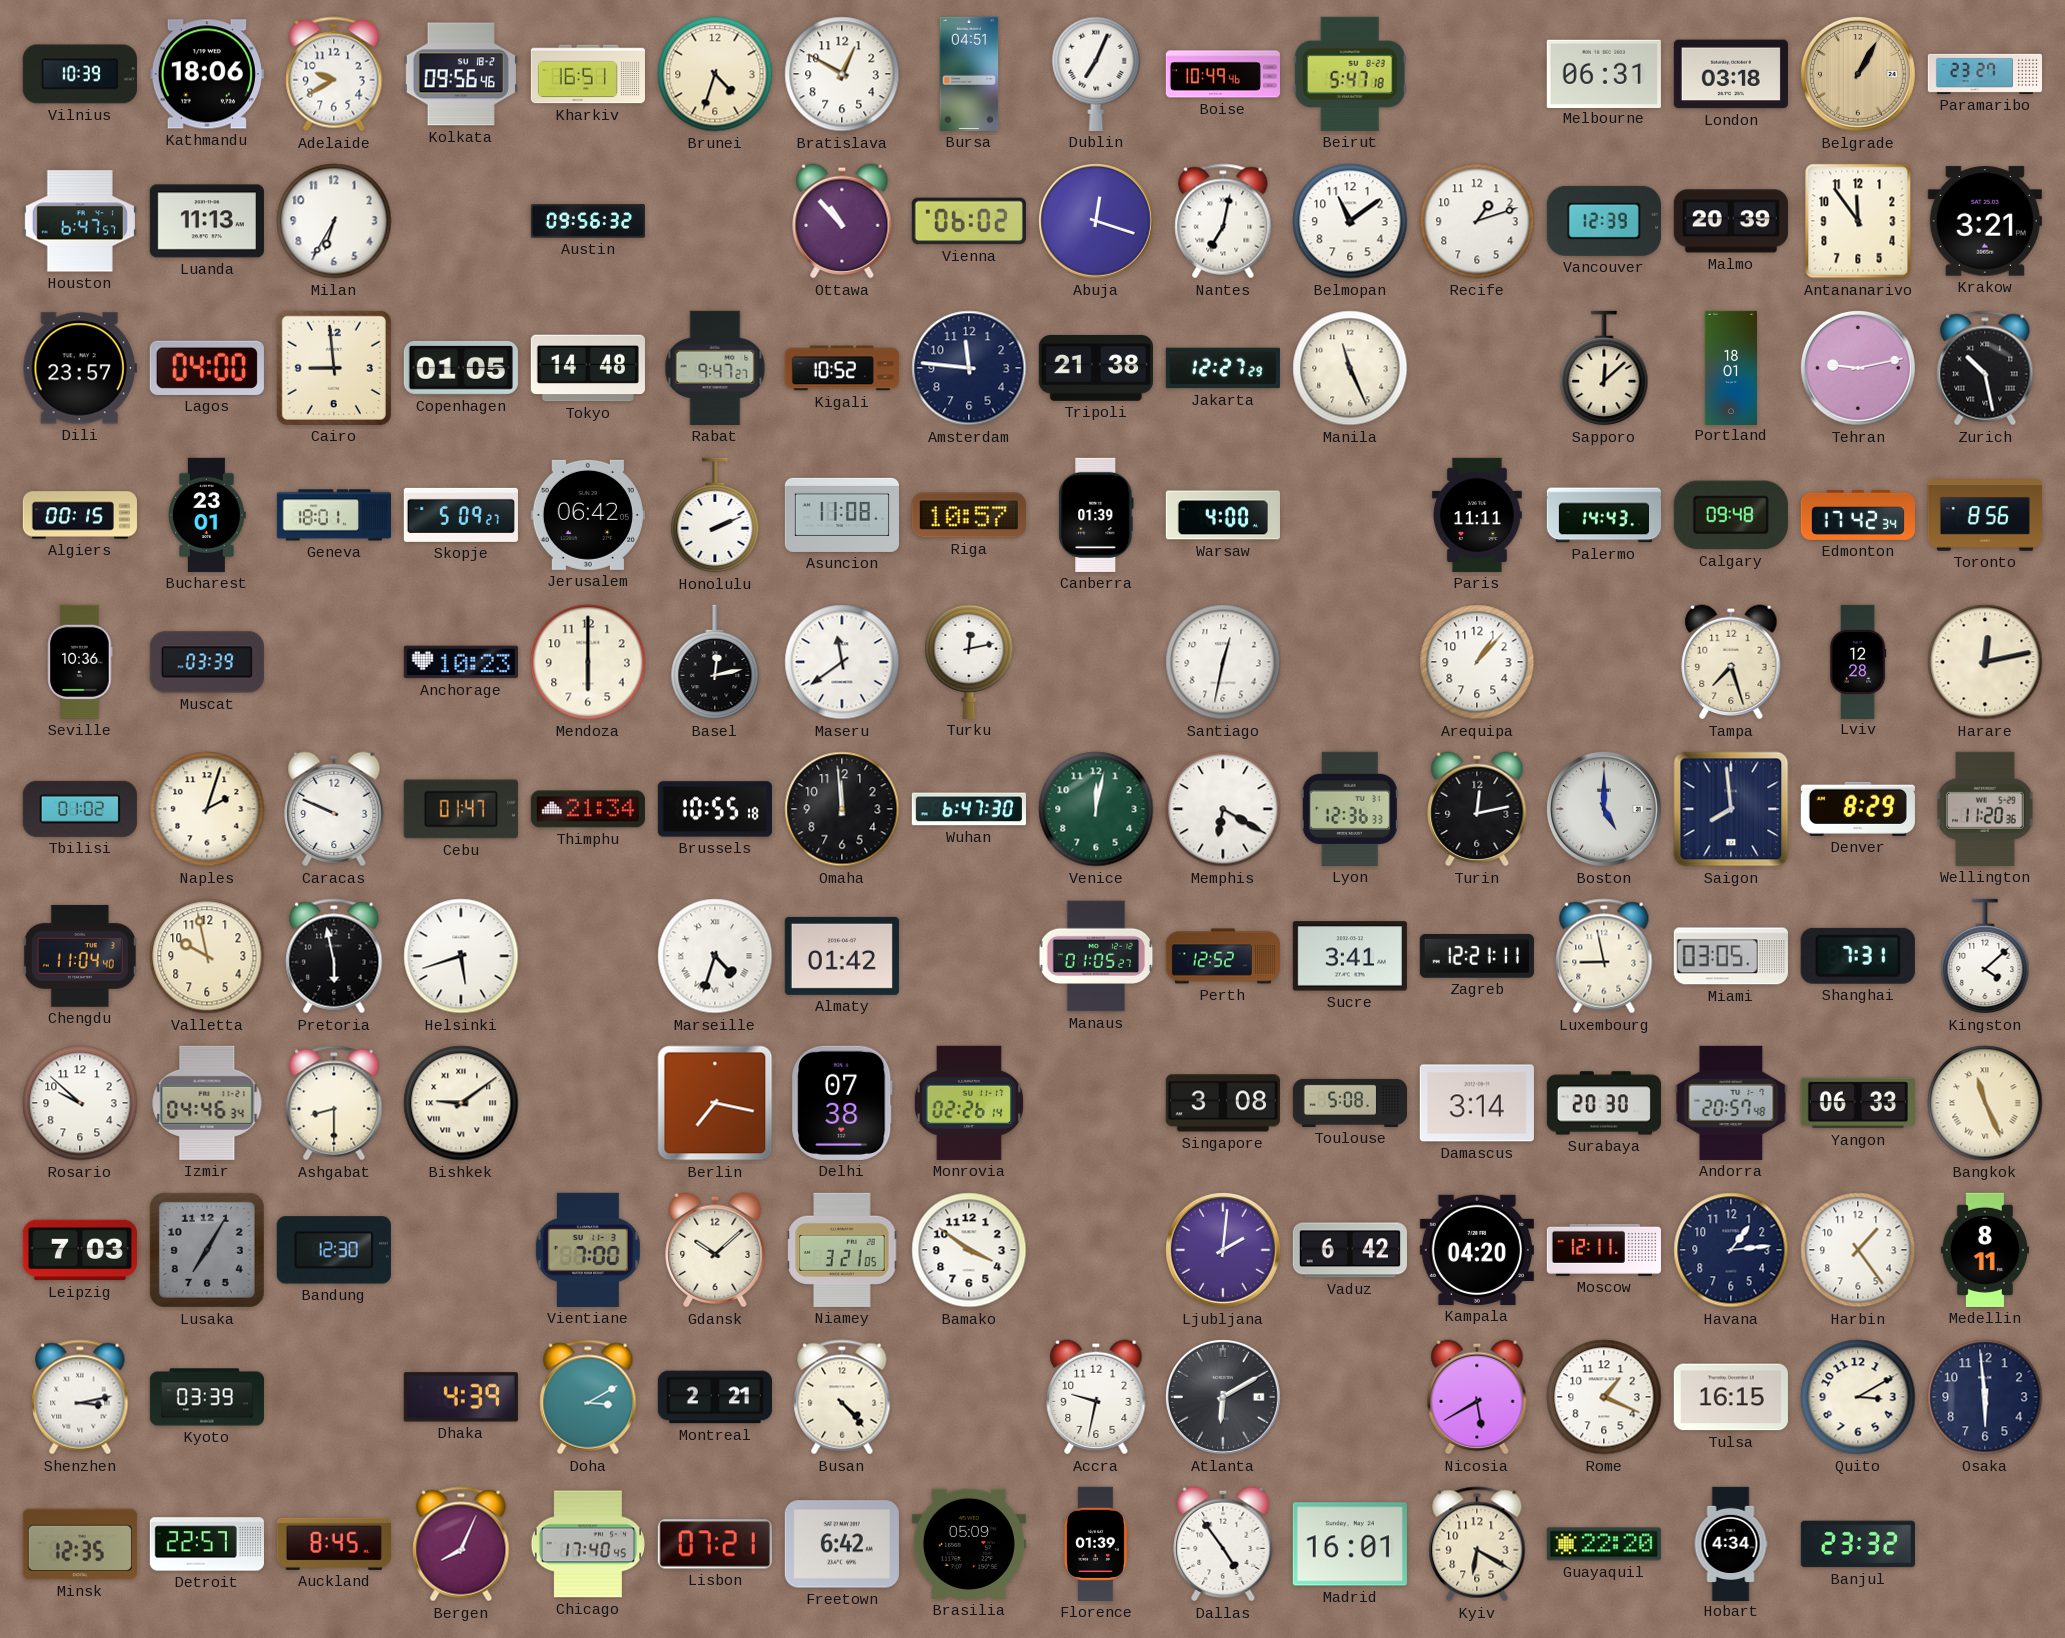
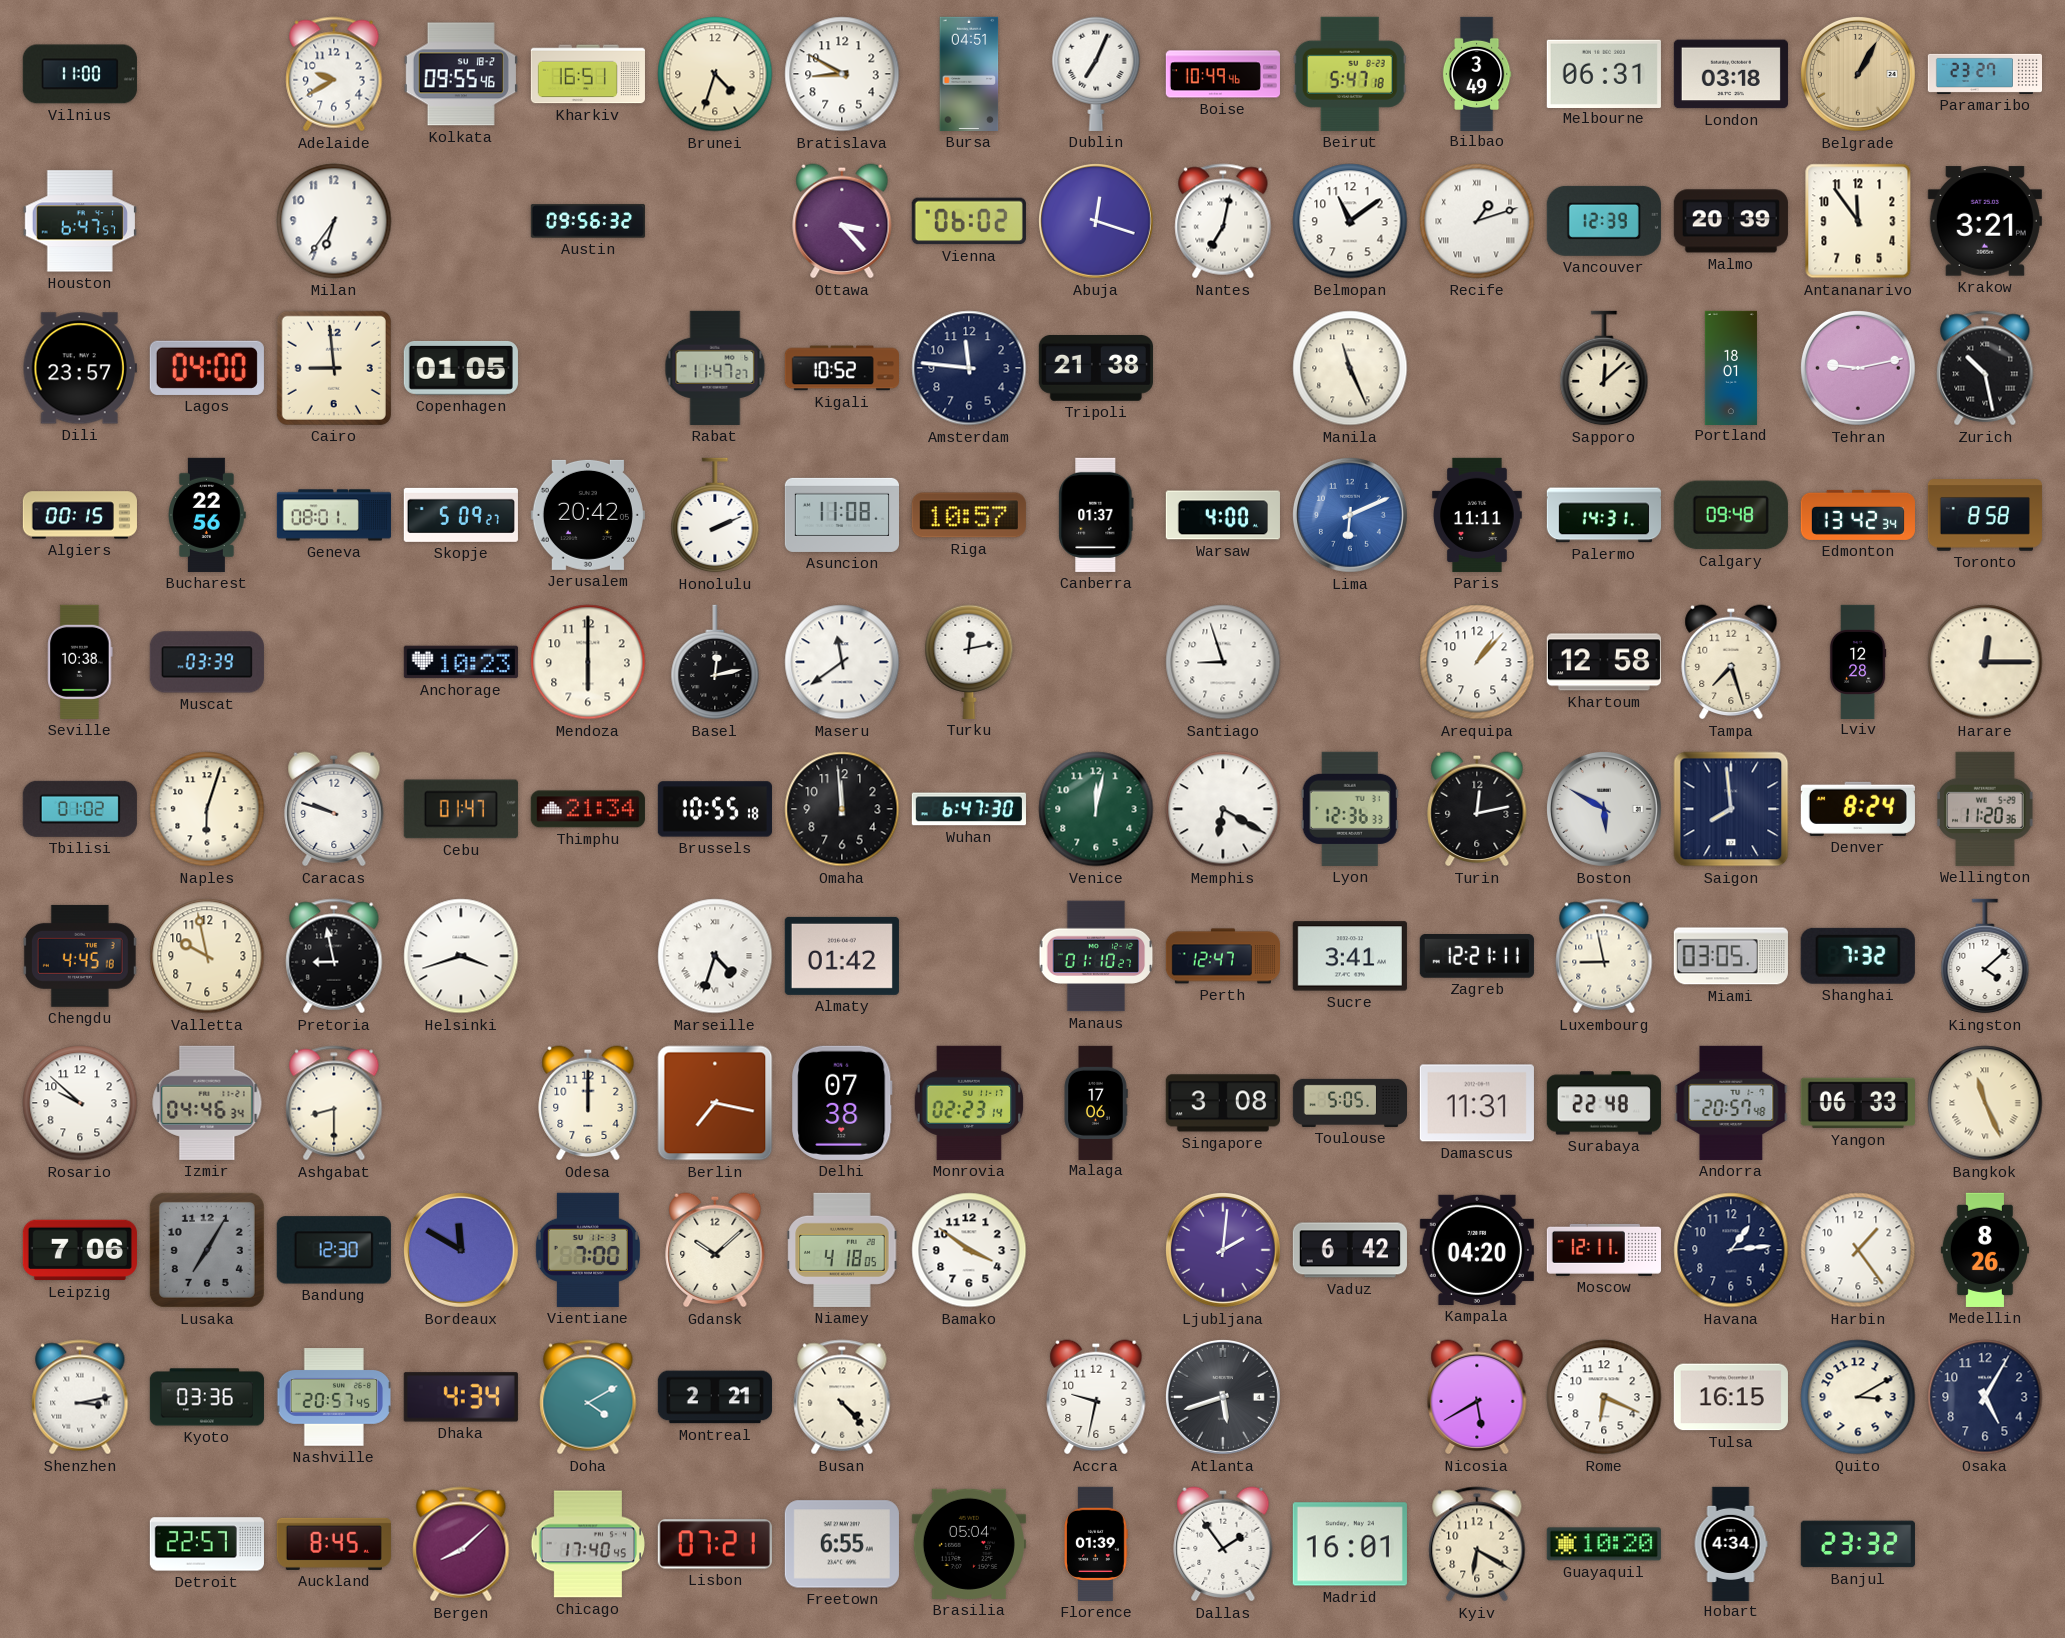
Vilnius: 10:39 -> 11:00
Kathmandu: 18:06 -> none
Kolkata: 09:56 -> 09:55
Bratislava: 12:50 -> 8:50
Bilbao: none -> 3:49
Luanda: 11:13 -> none
Milan: 6:35 -> 6:36
Ottawa: 10:53 -> 3:23
Recife numerals: Arabic -> Roman
Tokyo: 14:48 -> none
Rabat: 9:47 -> 11:47
Jakarta: 12:27 -> none
Bucharest: 23:01 -> 22:56
Geneva: 18:01 -> 08:01
Jerusalem: 06:42 -> 20:42
Canberra: 01:39 -> 01:37
Lima: none -> 6:11
Palermo: 14:43 -> 14:31
Edmonton: 17:42 -> 13:42
Toronto: 8:56 -> 8:58
Seville: 10:36 -> 10:38
Santiago: 12:32 -> 8:57
Khartoum: none -> 12:58
Harare: 12:13 -> 12:15
Naples: 2:03 -> 6:03
Caracas: 9:49 -> 9:48
Boston: 5:00 -> 5:50
Denver: 8:29 -> 8:24
Chengdu: 11:04 -> 4:45
Pretoria: 5:58 -> 8:58
Helsinki: 5:42 -> 3:42
Manaus: 01:05 -> 01:10
Perth: 12:52 -> 12:47
Shanghai: 7:31 -> 7:32
Bishkek: 9:09 -> none
Odesa: none -> 12:00
Monrovia: 02:26 -> 02:23
Malaga: none -> 17:06
Toulouse: 5:08 -> 5:05
Damascus: 3:14 -> 11:31
Surabaya: 20:30 -> 22:48
Leipzig: 7:03 -> 7:06
Bordeaux: none -> 11:50
Niamey: 3:21 -> 4:18
Medellin: 8:11 -> 8:26
Kyoto: 03:39 -> 03:36
Nashville: none -> 20:57
Dhaka: 4:39 -> 4:34
Doha: 3:10 -> 4:10
Atlanta: 6:10 -> 5:42
Rome: 1:19 -> 6:19
Osaka: 5:59 -> 5:05
Minsk: 12:35 -> none
Bergen: 8:04 -> 8:08
Freetown: 6:42 -> 6:55
Brasilia: 05:09 -> 05:04
Dallas: 4:54 -> 1:54
Guayaquil: 22:20 -> 10:20
